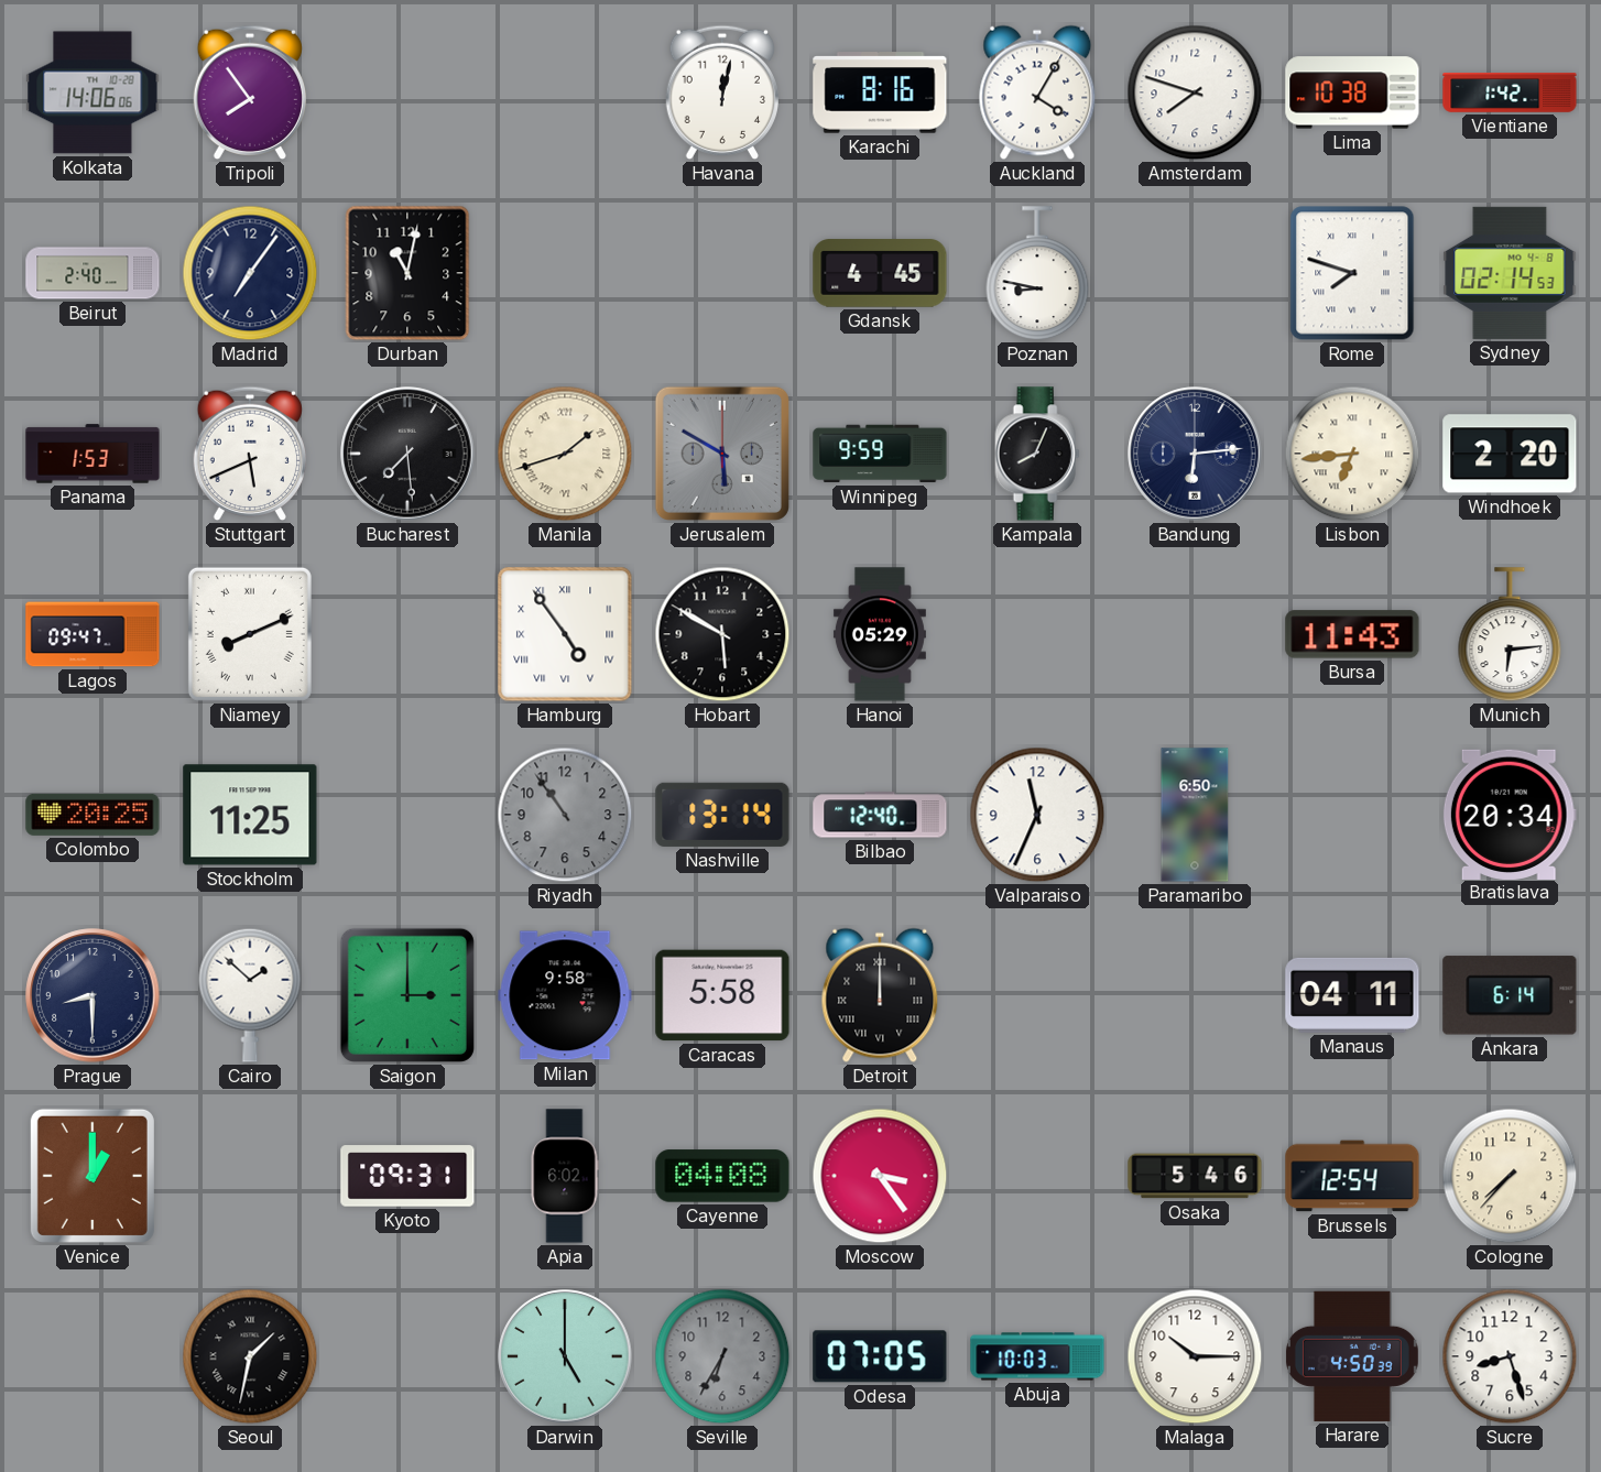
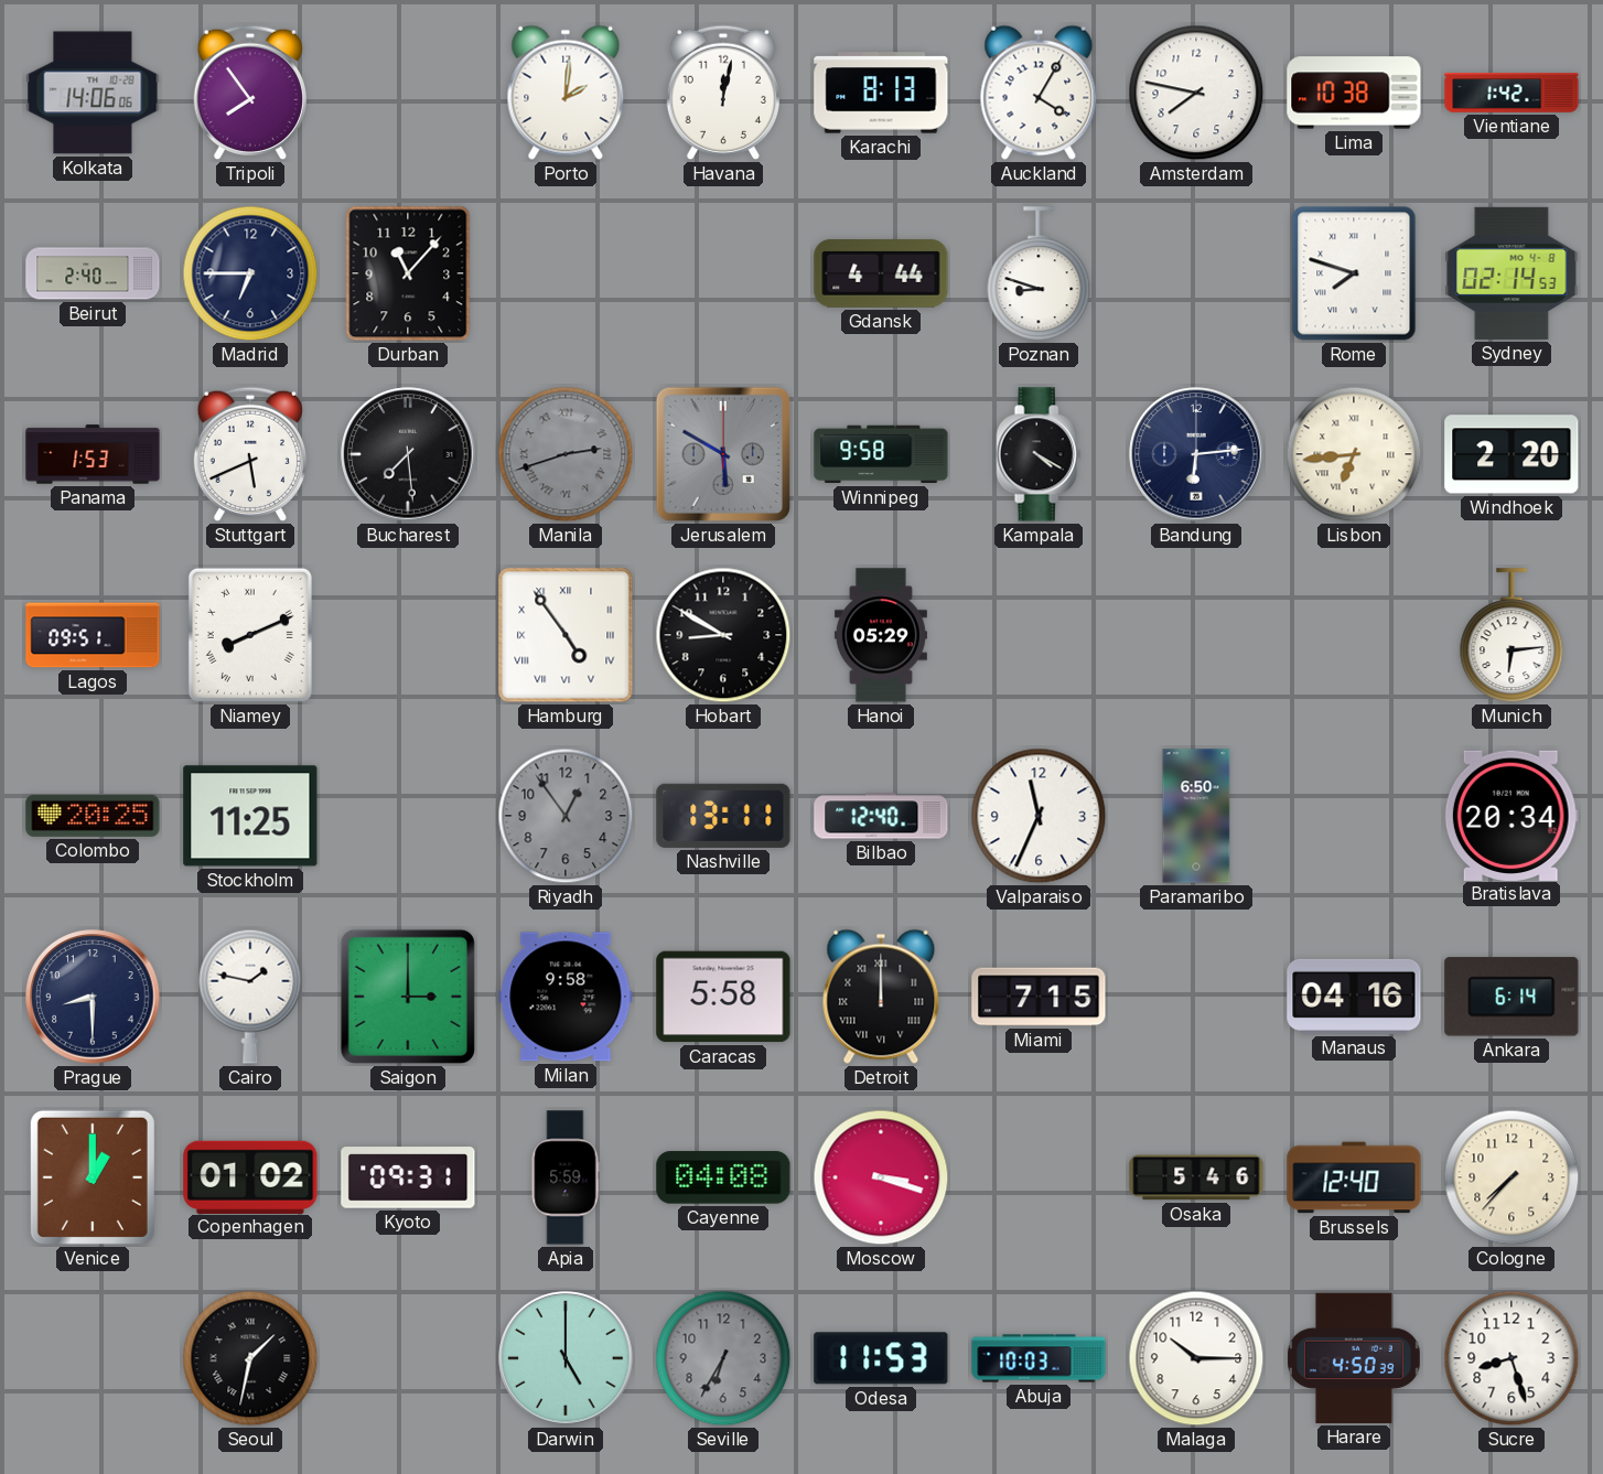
Porto: none -> 2:01
Karachi: 8:16 -> 8:13
Amsterdam: 7:48 -> 7:47
Madrid: 7:06 -> 6:45
Durban: 11:02 -> 11:07
Gdansk: 4:45 -> 4:44
Poznan: 8:47 -> 8:48
Manila: 1:42 -> 2:42
Manila dial: cream -> grey
Winnipeg: 9:59 -> 9:58
Kampala: 8:04 -> 4:20
Lagos: 09:47 -> 09:51
Hobart: 5:50 -> 8:50
Bursa: 11:43 -> none
Riyadh: 10:54 -> 12:54
Nashville: 13:14 -> 13:11
Cairo: 1:52 -> 1:47
Miami: none -> 7:15
Manaus: 04:11 -> 04:16
Copenhagen: none -> 01:02
Apia: 6:02 -> 5:59
Moscow: 3:24 -> 3:18
Brussels: 12:54 -> 12:40
Odesa: 07:05 -> 11:53
